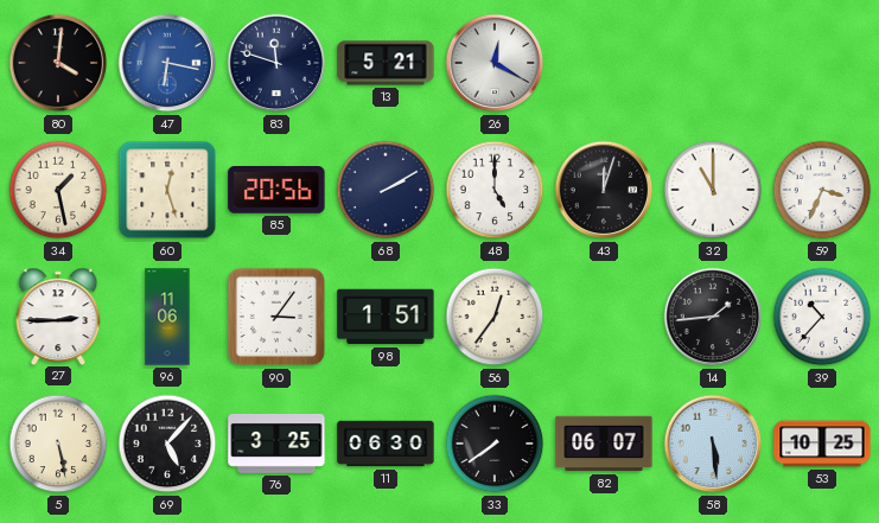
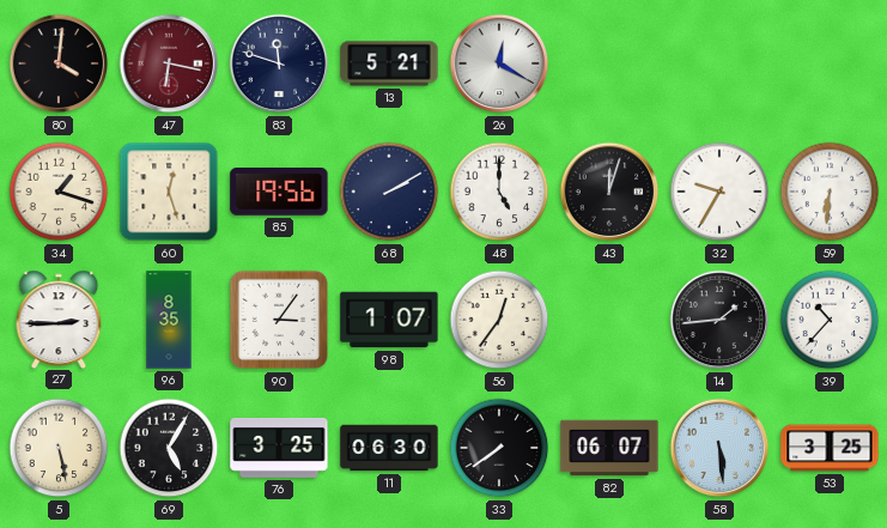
47 dial: blue -> burgundy
34: 1:28 -> 1:18
85: 20:56 -> 19:56
32: 11:00 -> 9:35
59: 3:34 -> 6:31
96: 11:06 -> 8:35
98: 1:51 -> 1:07
69: 5:07 -> 5:05
53: 10:25 -> 3:25
